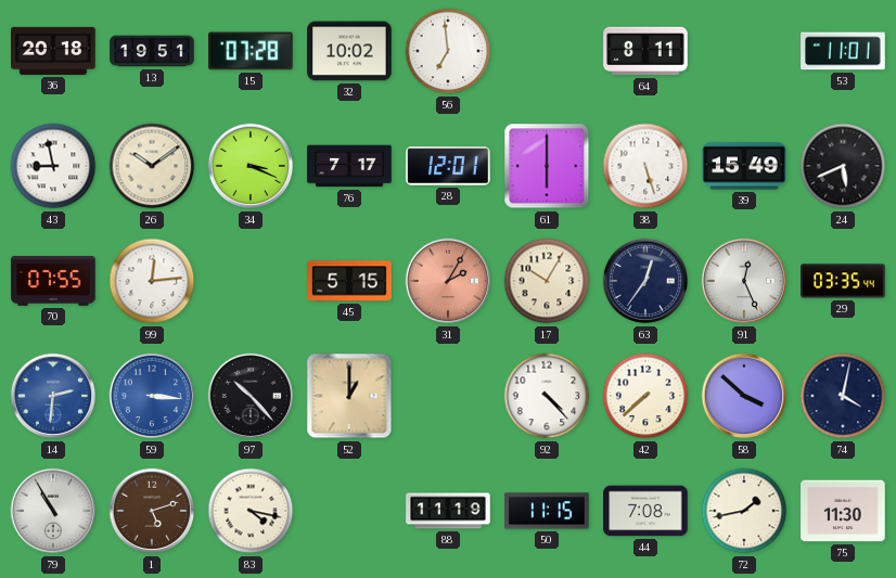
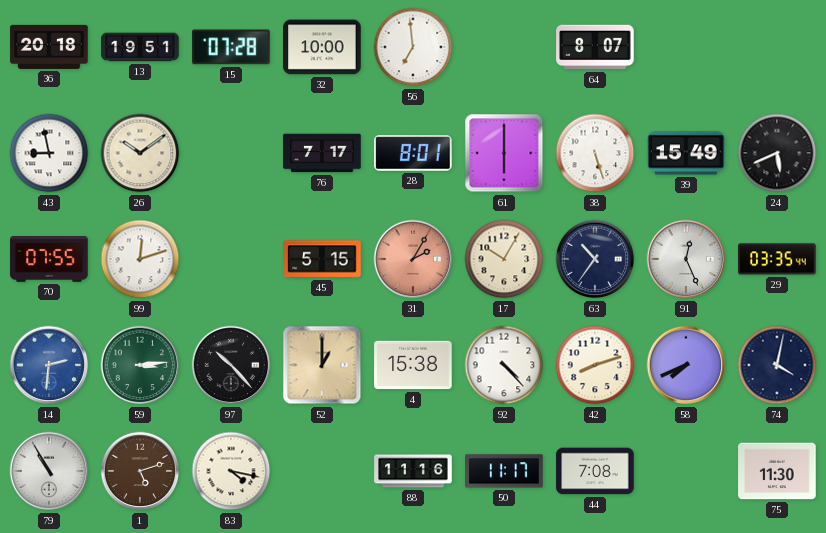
32: 10:02 -> 10:00
64: 8:11 -> 8:07
53: 11:01 -> none
34: 3:19 -> none
28: 12:01 -> 8:01
99: 12:14 -> 12:12
63: 12:36 -> 10:36
59: 3:16 -> 3:14
59 dial: blue -> green
4: none -> 15:38
42: 7:38 -> 8:12
58: 3:52 -> 7:41
88: 11:19 -> 11:16
50: 11:15 -> 11:17
72: 1:43 -> none
